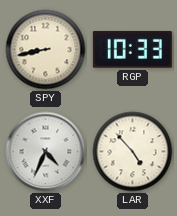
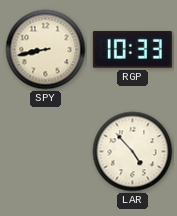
XXF: 4:34 -> none
